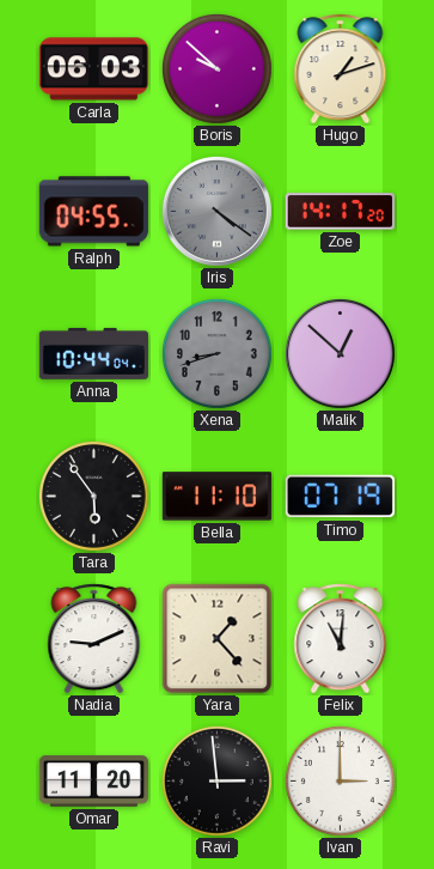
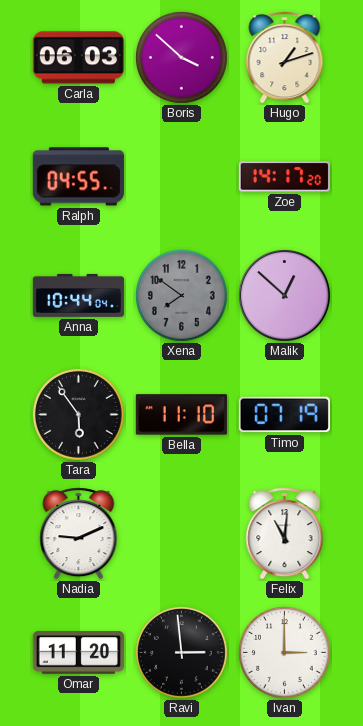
Boris: 9:52 -> 3:52
Iris: 4:21 -> none
Xena: 8:42 -> 7:51
Yara: 1:23 -> none
